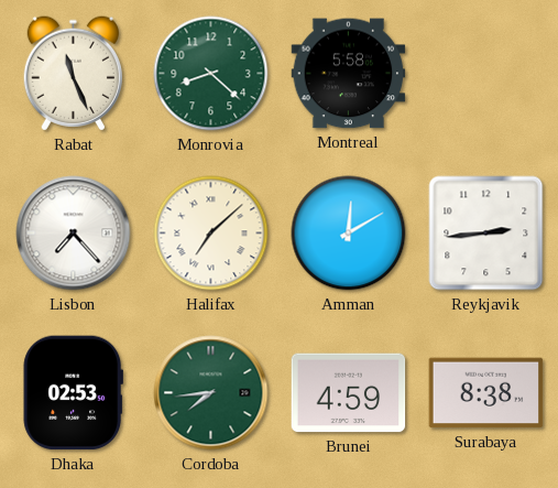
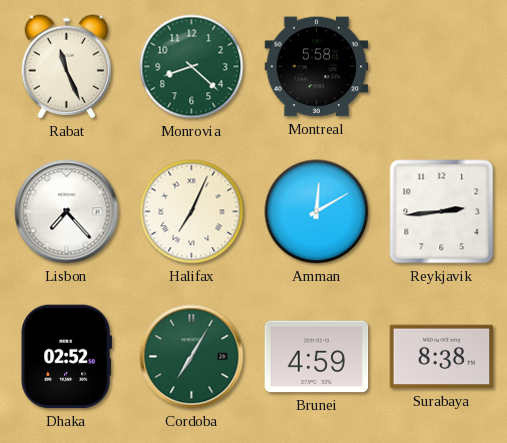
Halifax: 7:08 -> 7:04
Dhaka: 02:53 -> 02:52
Cordoba: 7:44 -> 7:05
